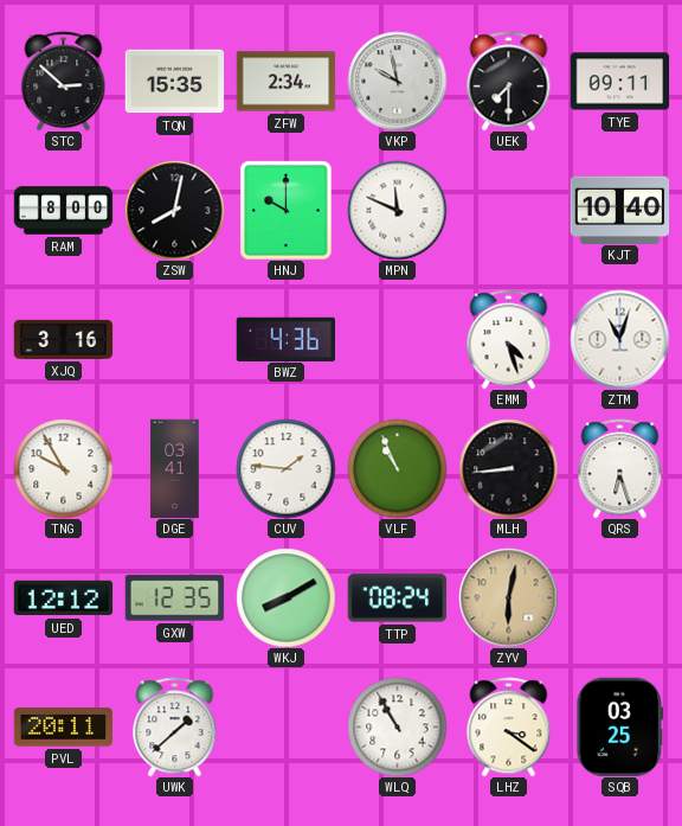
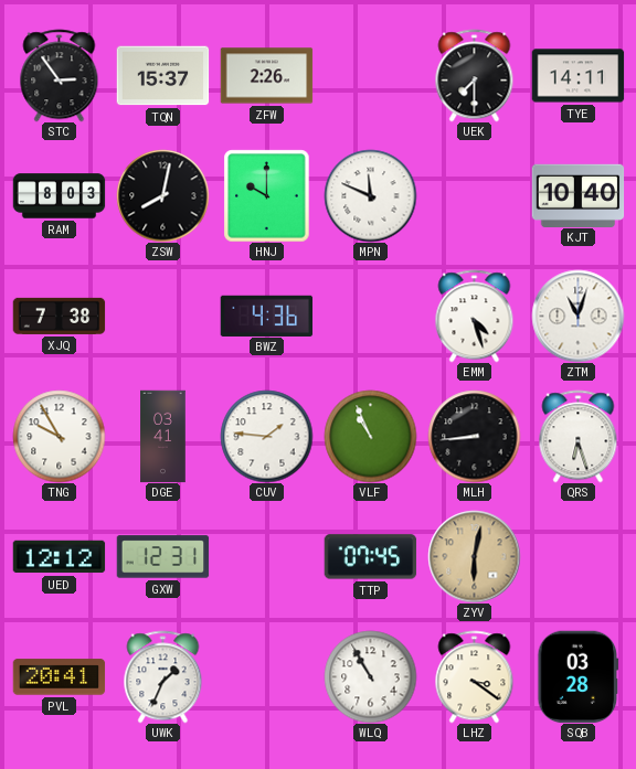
STC: 2:52 -> 2:54
TQN: 15:35 -> 15:37
ZFW: 2:34 -> 2:26
VKP: 9:58 -> none
TYE: 09:11 -> 14:11
RAM: 8:00 -> 8:03
XJQ: 3:16 -> 7:38
GXW: 12:35 -> 12:31
WKJ: 8:10 -> none
TTP: 08:24 -> 07:45
PVL: 20:11 -> 20:41
UWK: 1:38 -> 1:34
SQB: 03:25 -> 03:28
